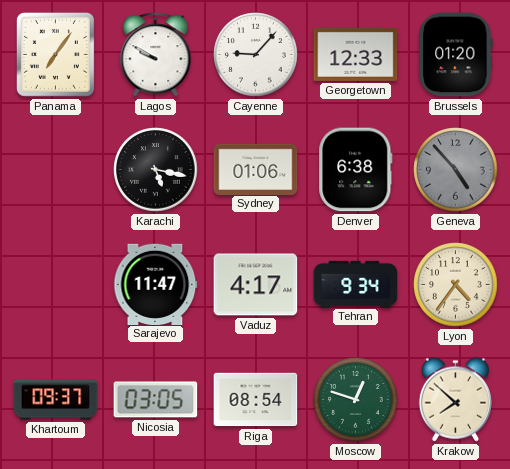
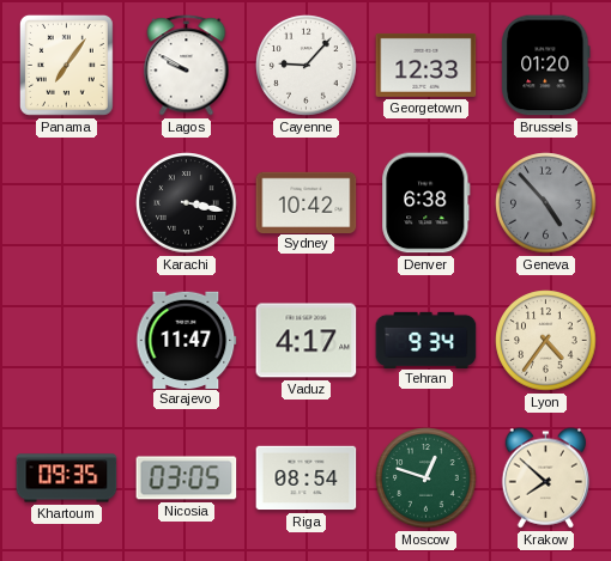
Karachi: 5:17 -> 3:17
Sydney: 01:06 -> 10:42
Khartoum: 09:37 -> 09:35
